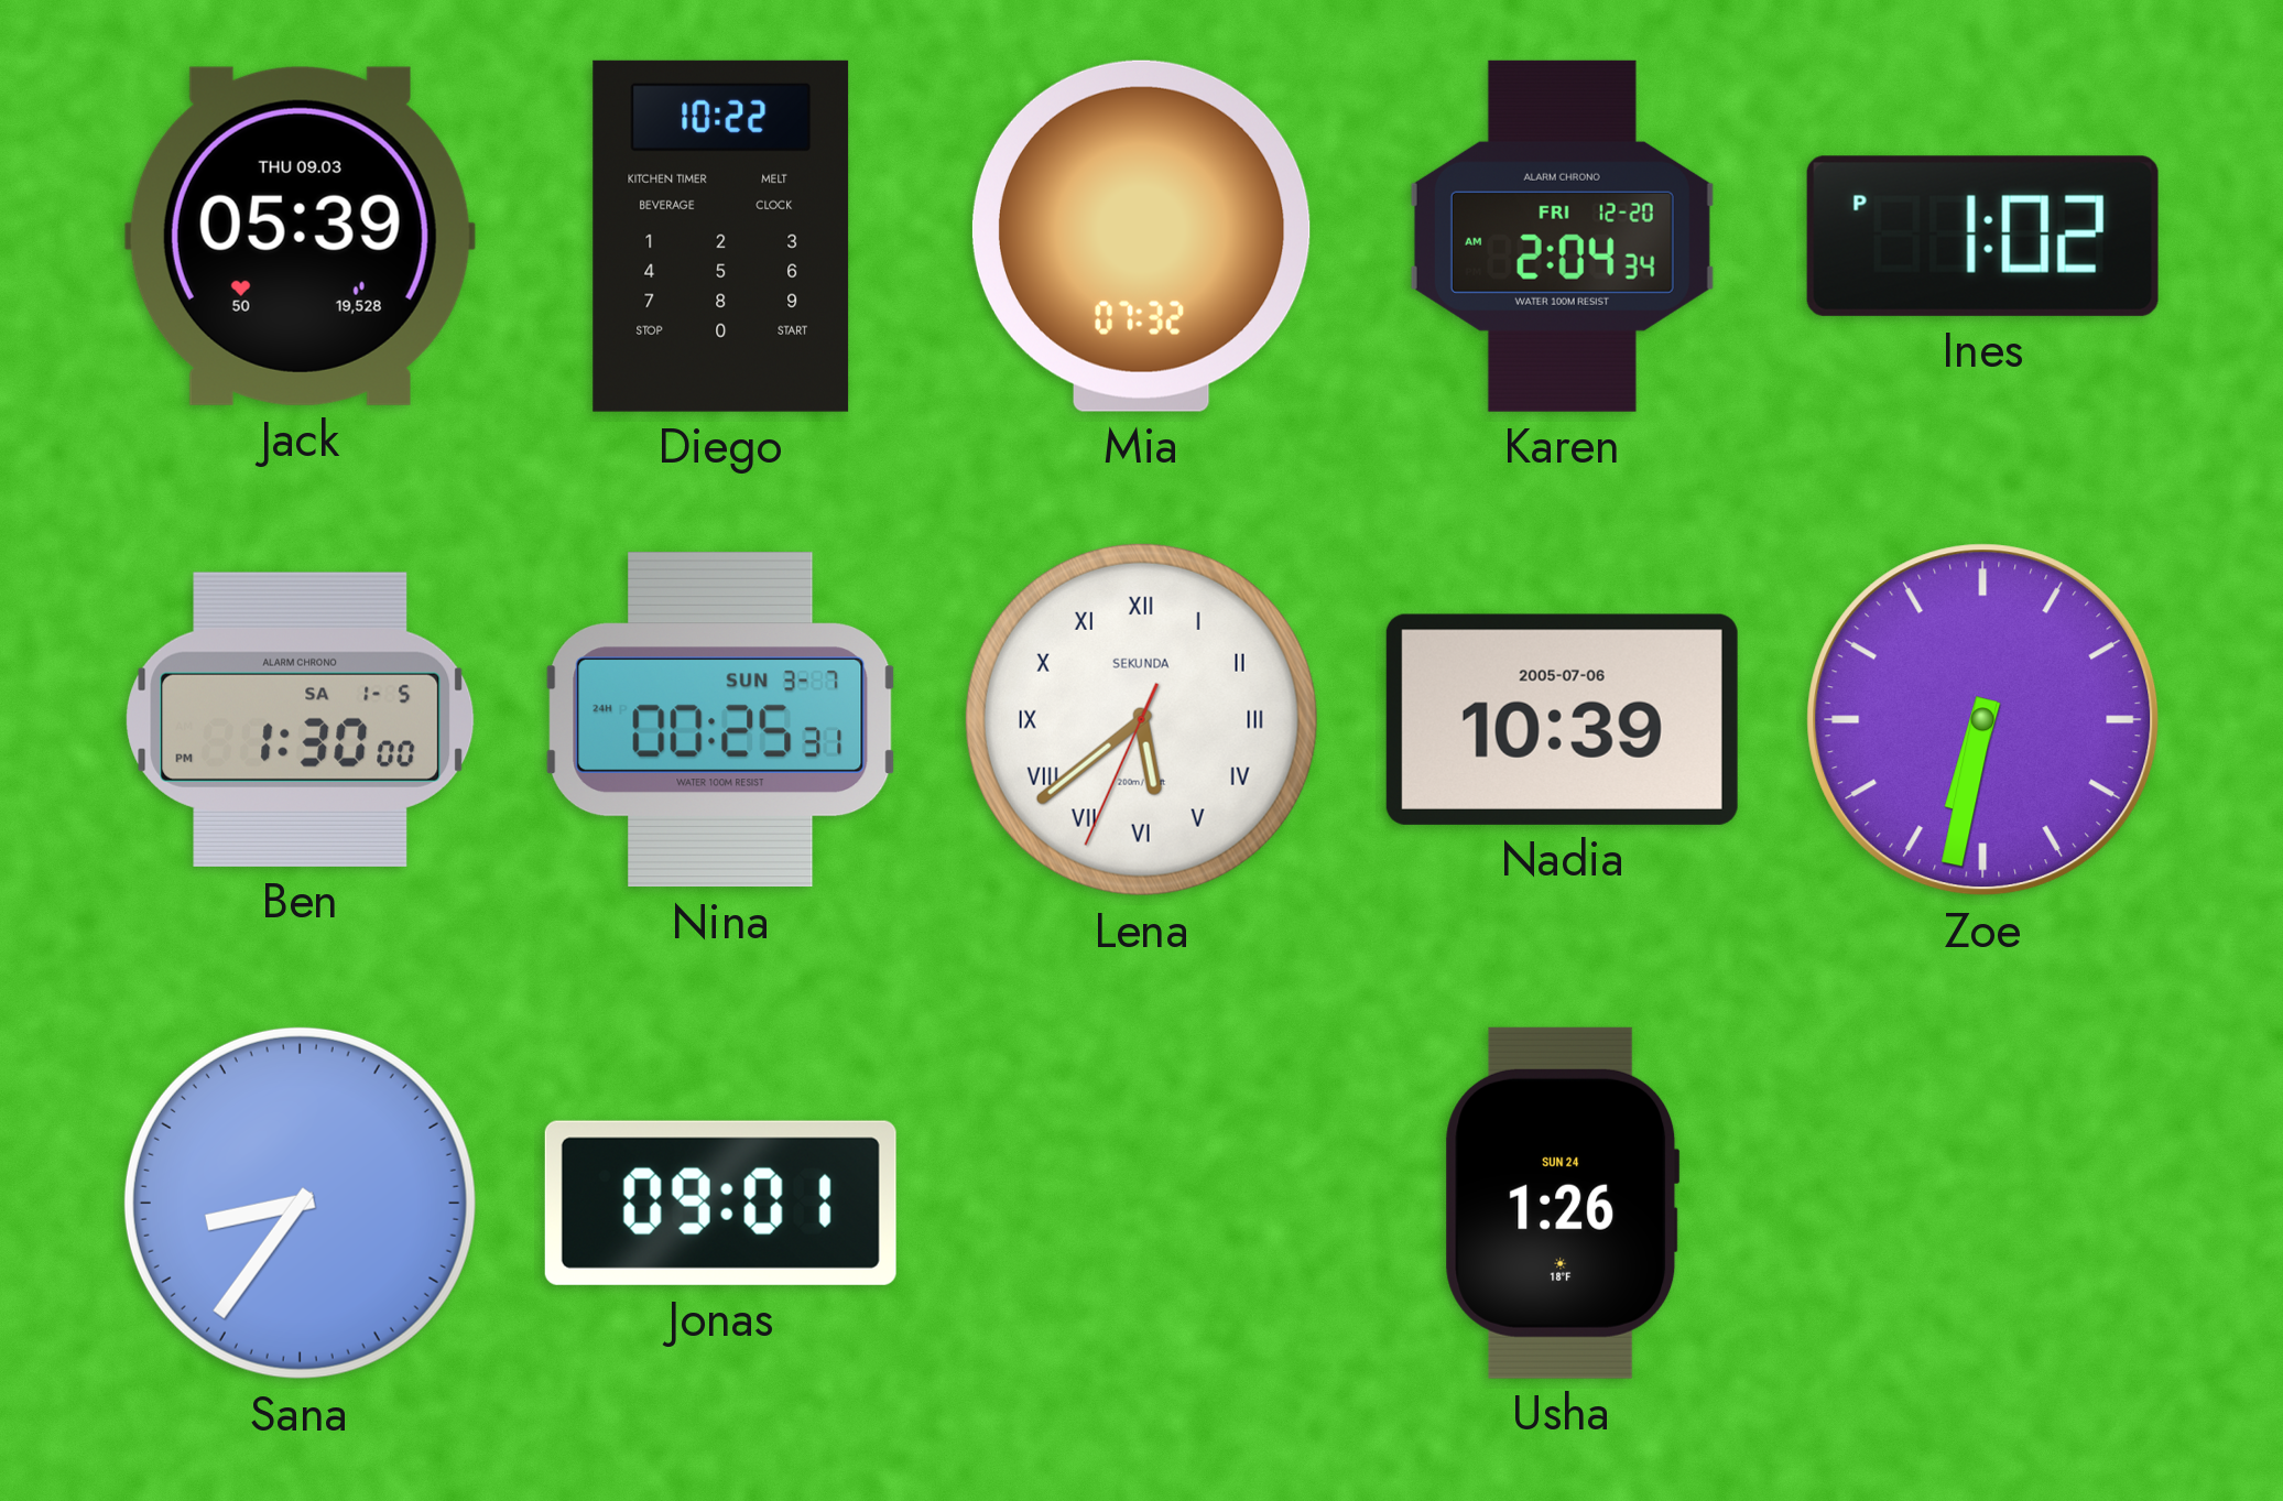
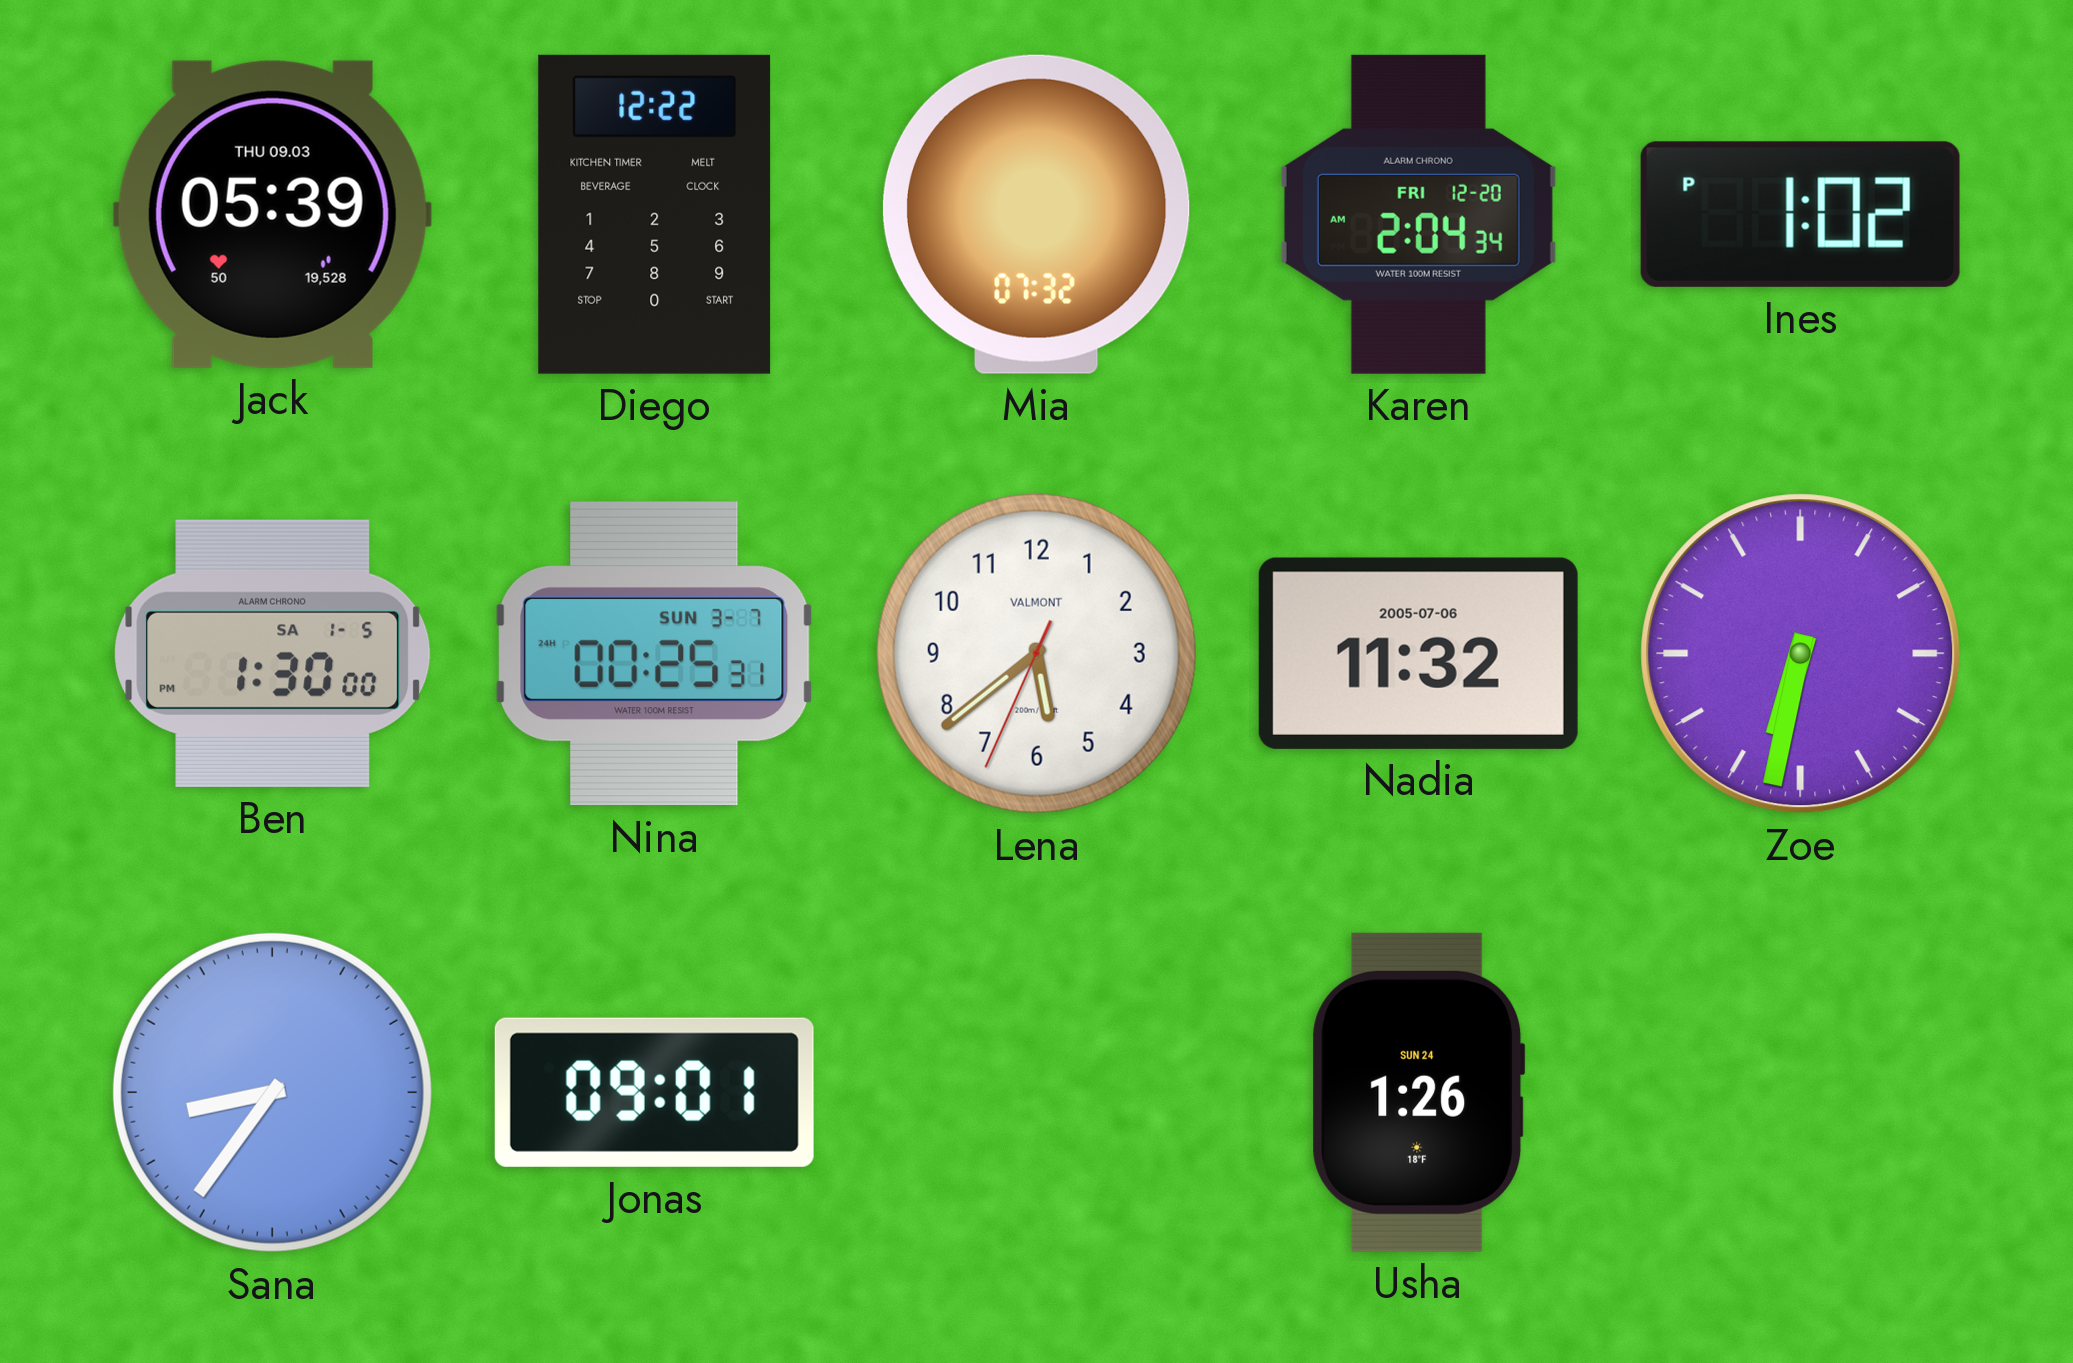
Diego: 10:22 -> 12:22
Lena numerals: Roman -> Arabic
Lena brand: SEKUNDA -> VALMONT
Nadia: 10:39 -> 11:32
